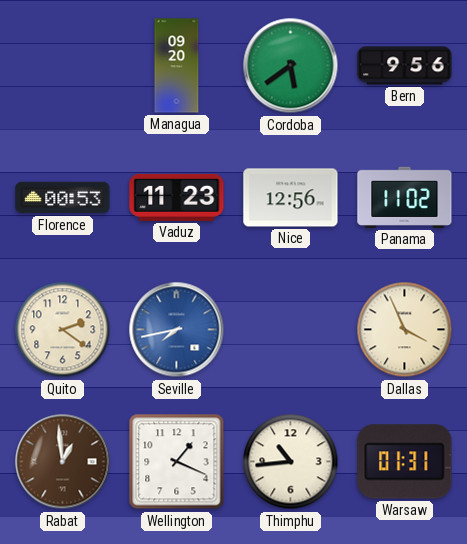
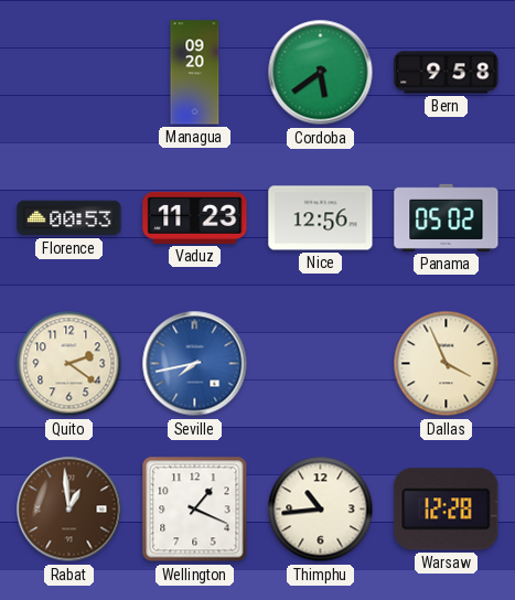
Bern: 9:56 -> 9:58
Panama: 11:02 -> 05:02
Warsaw: 01:31 -> 12:28
